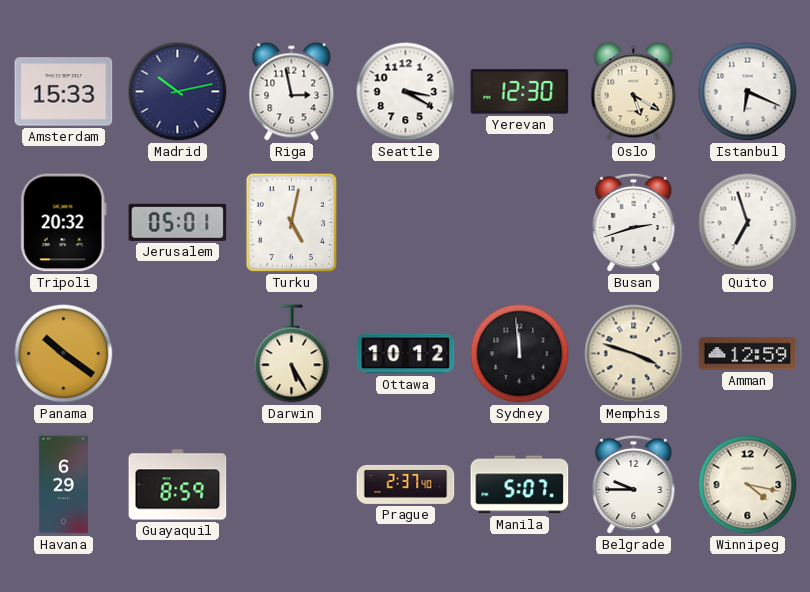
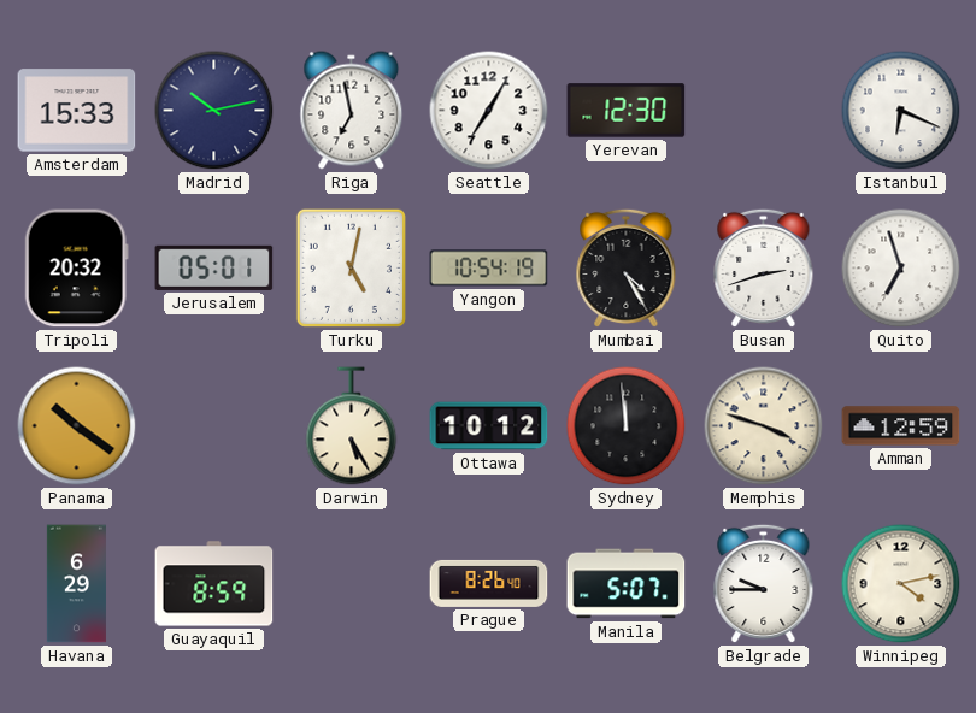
Riga: 2:58 -> 6:58
Seattle: 3:20 -> 7:05
Oslo: 5:20 -> none
Yangon: none -> 10:54
Mumbai: none -> 4:25
Prague: 2:37 -> 8:26
Winnipeg: 4:17 -> 4:13
